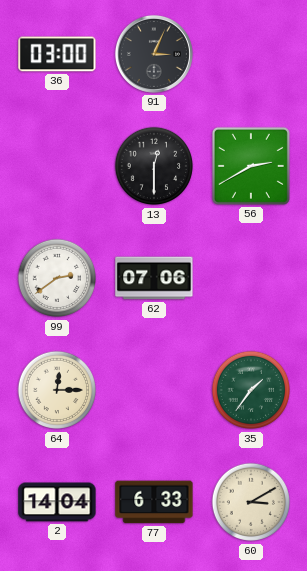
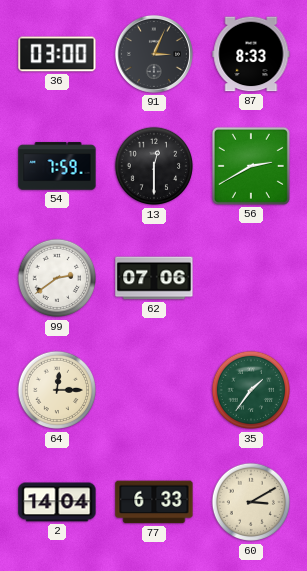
87: none -> 8:33
54: none -> 7:59
